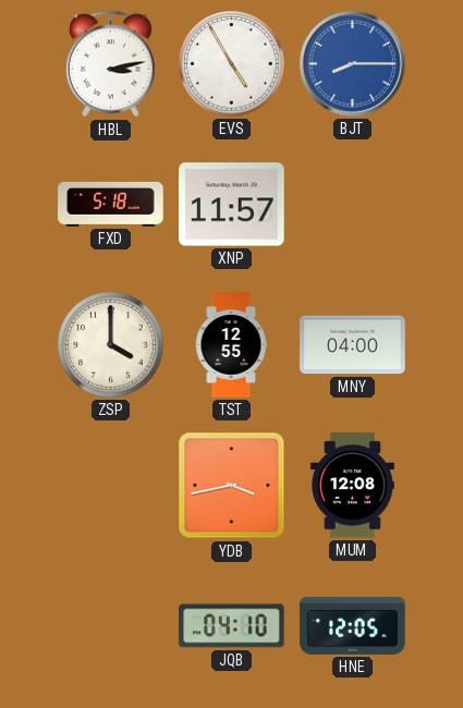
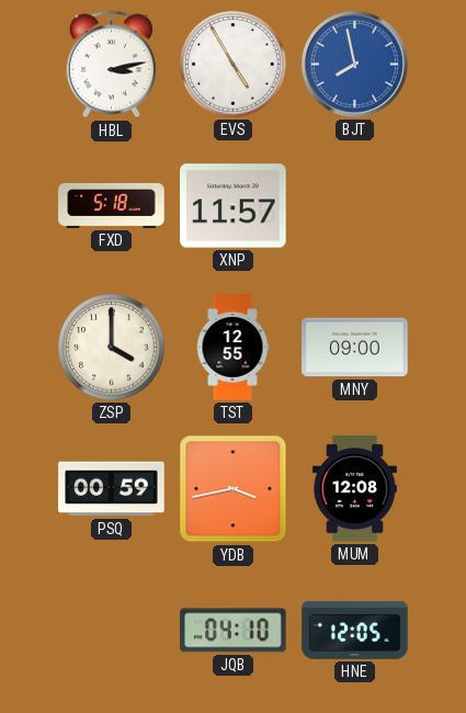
BJT: 8:15 -> 7:58
MNY: 04:00 -> 09:00
PSQ: none -> 00:59
